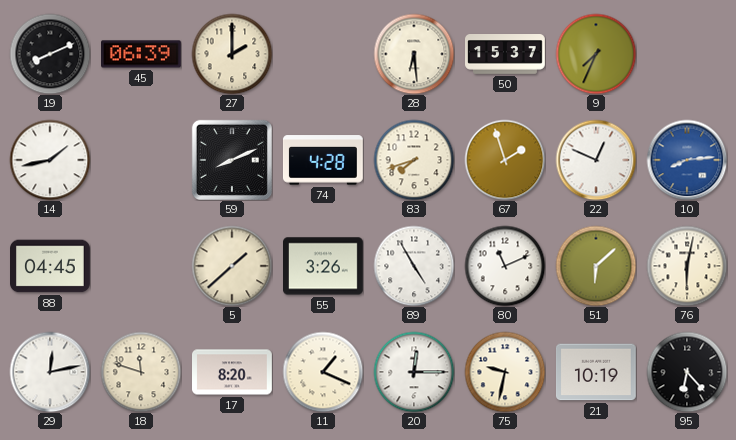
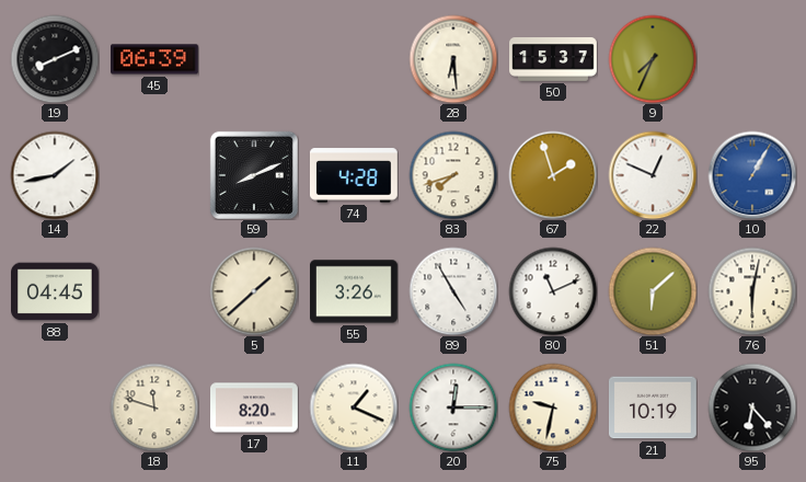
27: 2:00 -> none
10: 8:14 -> 1:05
29: 12:13 -> none
